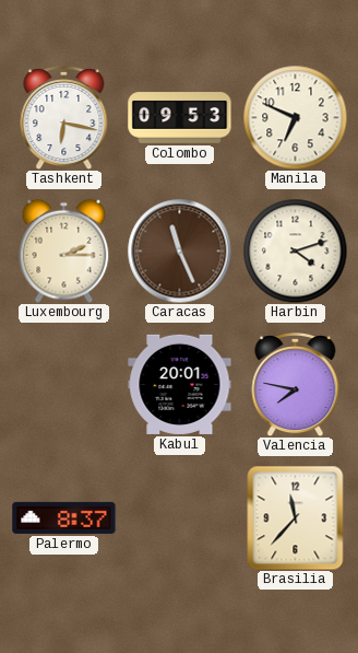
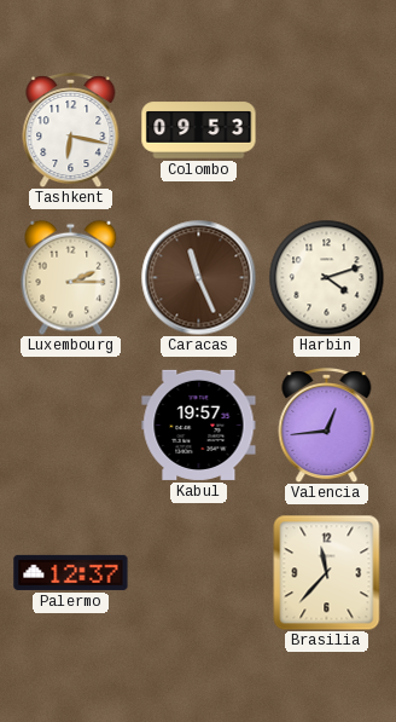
Manila: 6:49 -> none
Kabul: 20:01 -> 19:57
Valencia: 7:47 -> 12:44
Palermo: 8:37 -> 12:37
